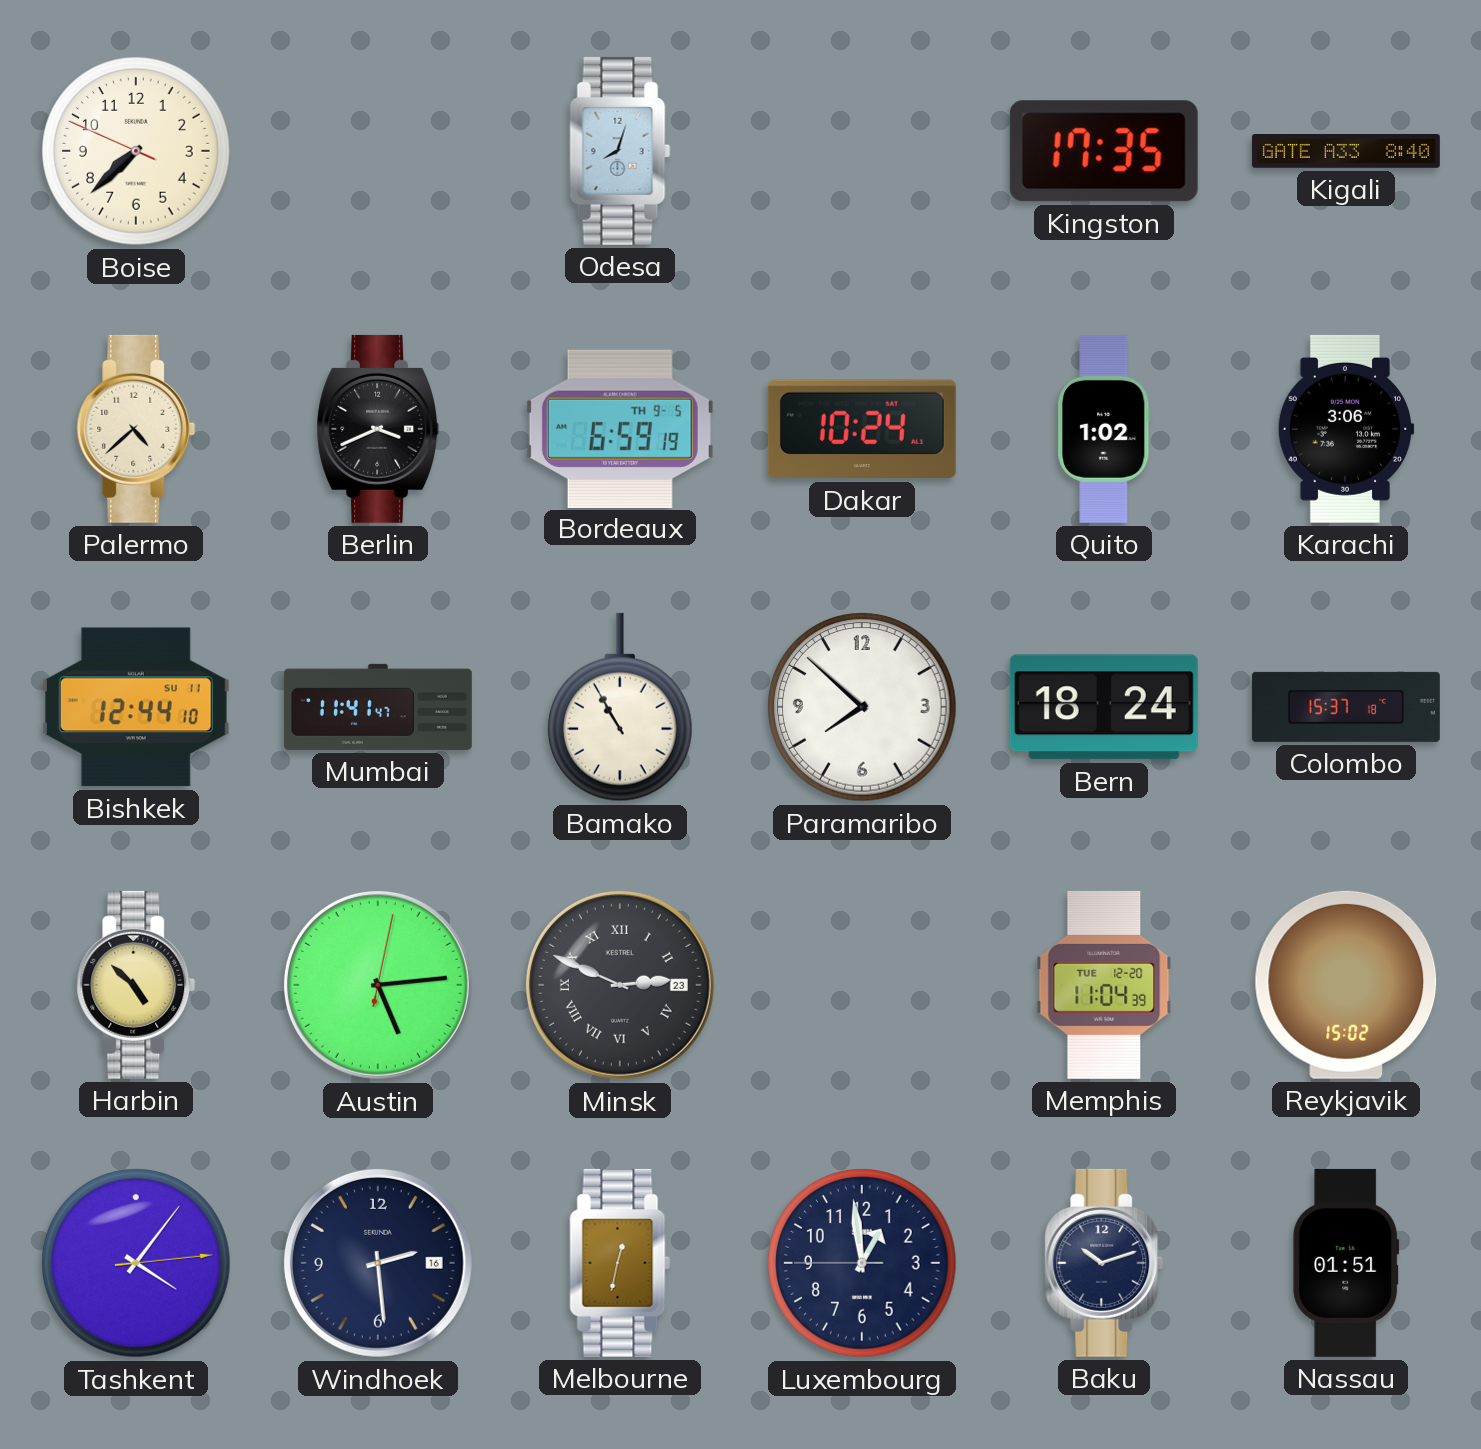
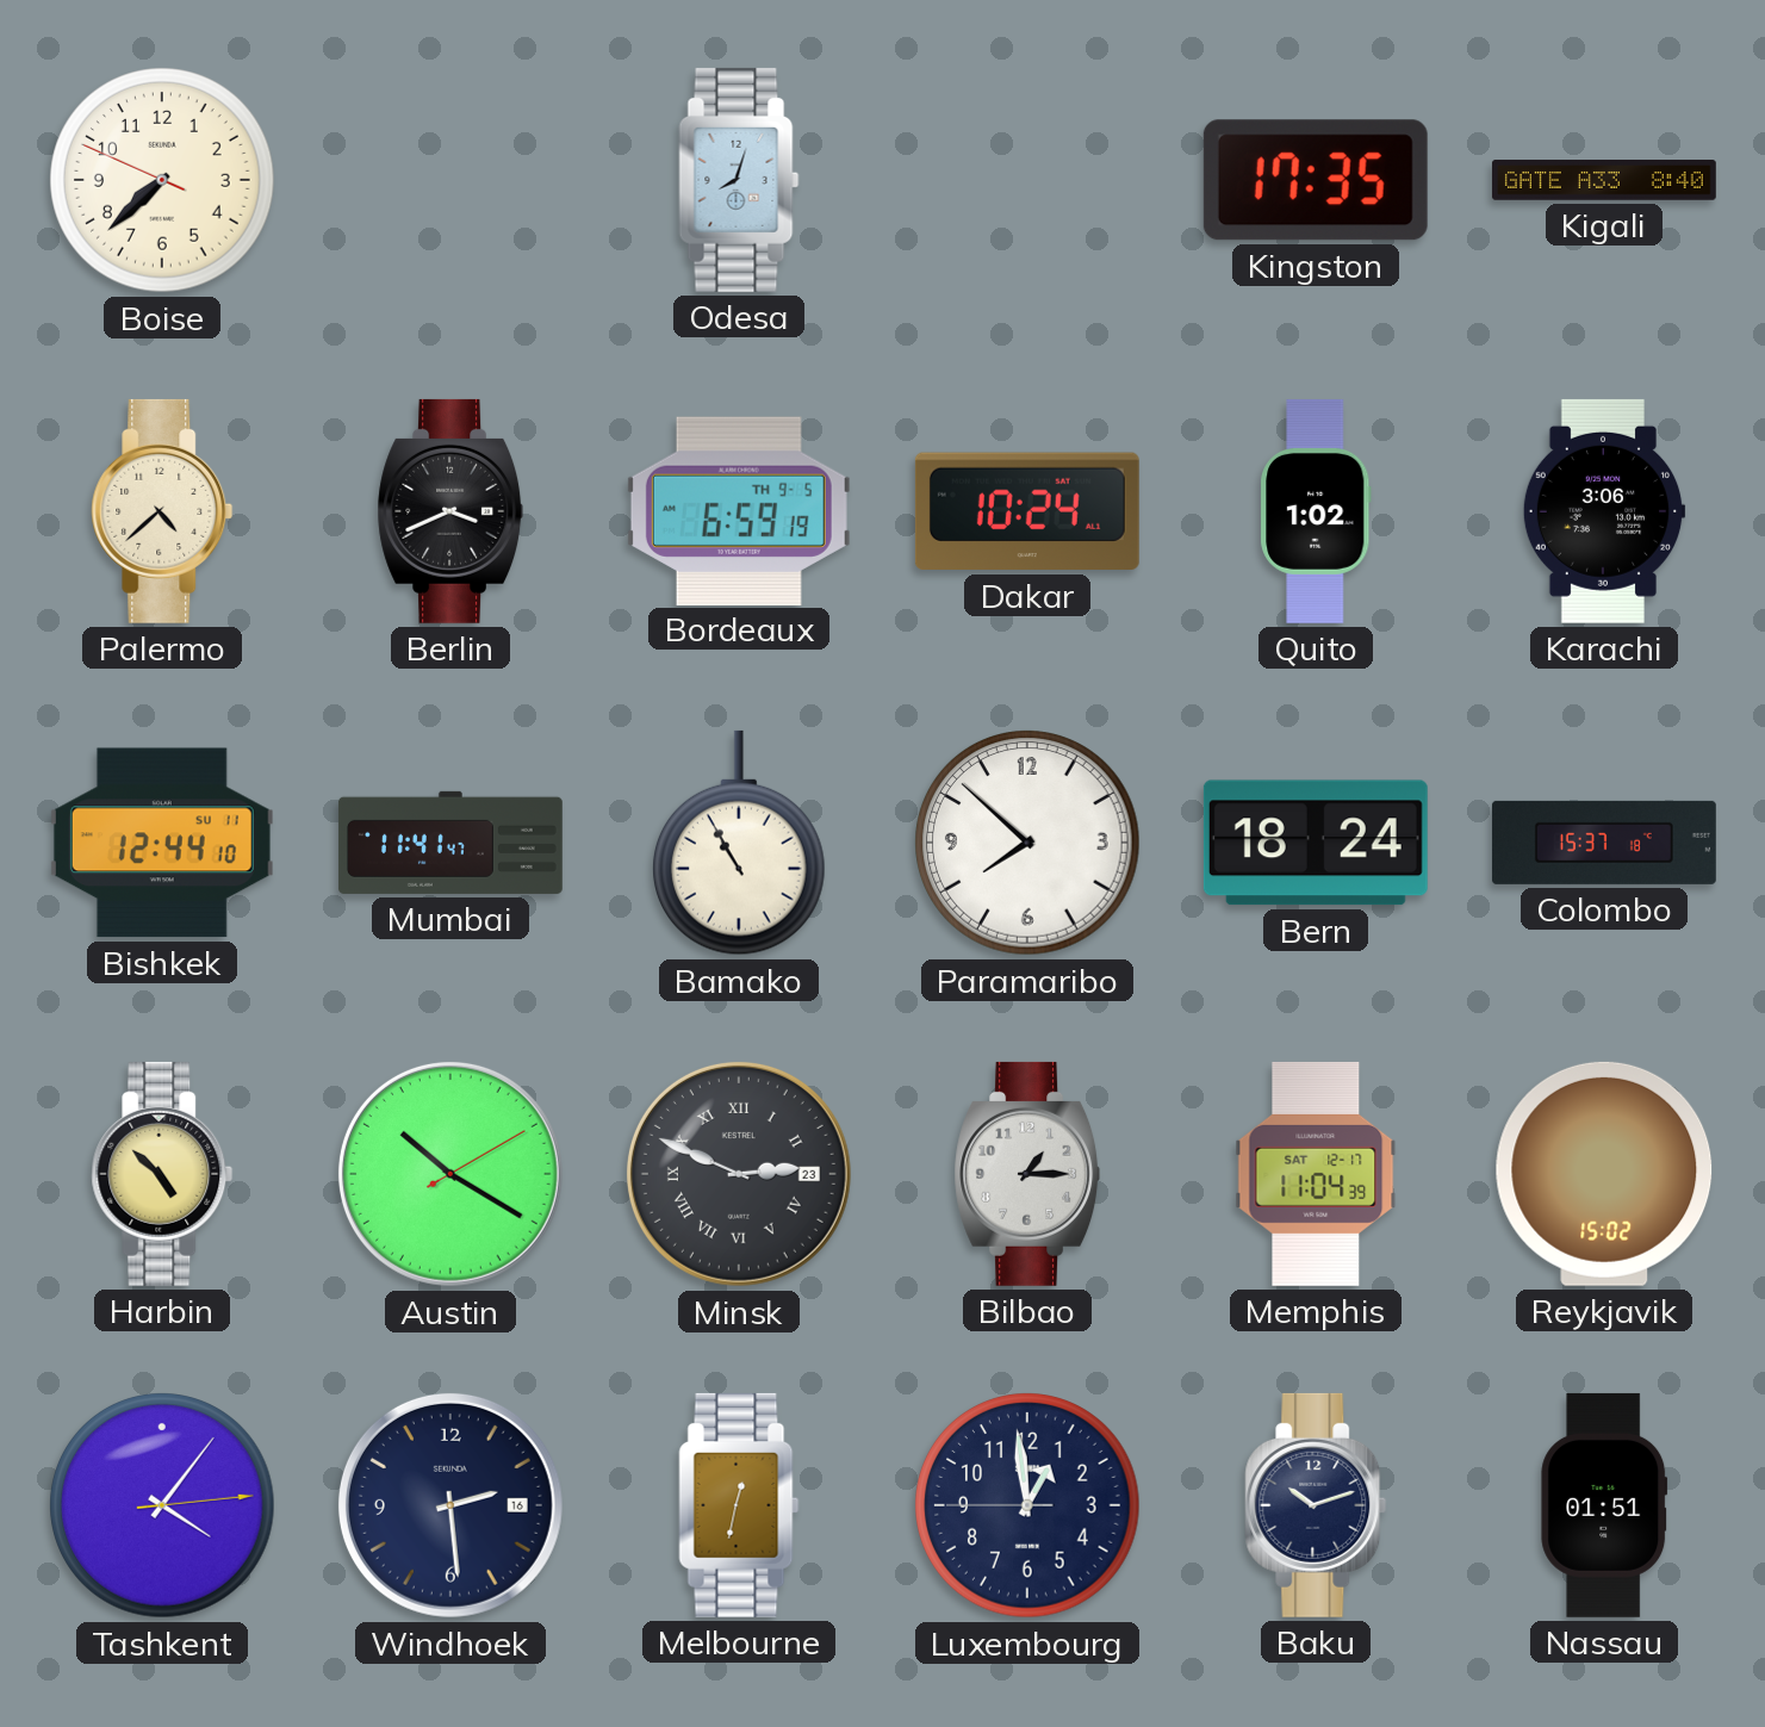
Austin: 5:14 -> 10:20
Bilbao: none -> 1:15
Memphis date: TUE 12-20 -> SAT 12-17
